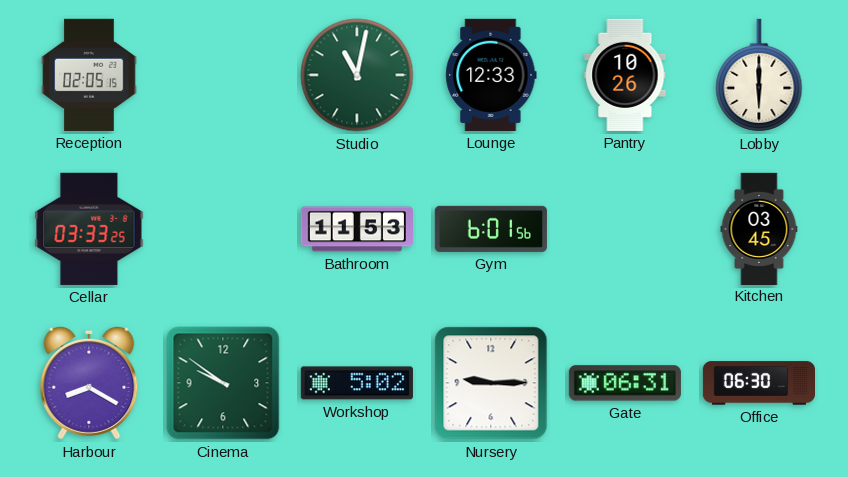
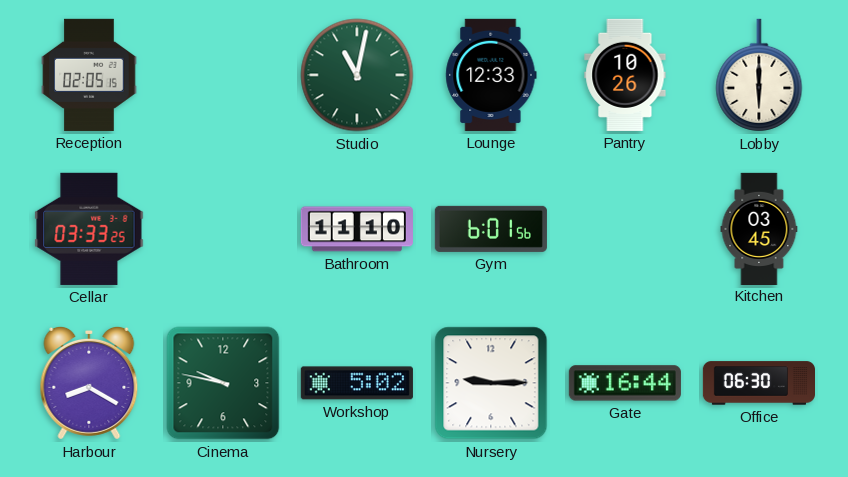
Bathroom: 11:53 -> 11:10
Cinema: 9:51 -> 9:47
Gate: 06:31 -> 16:44
